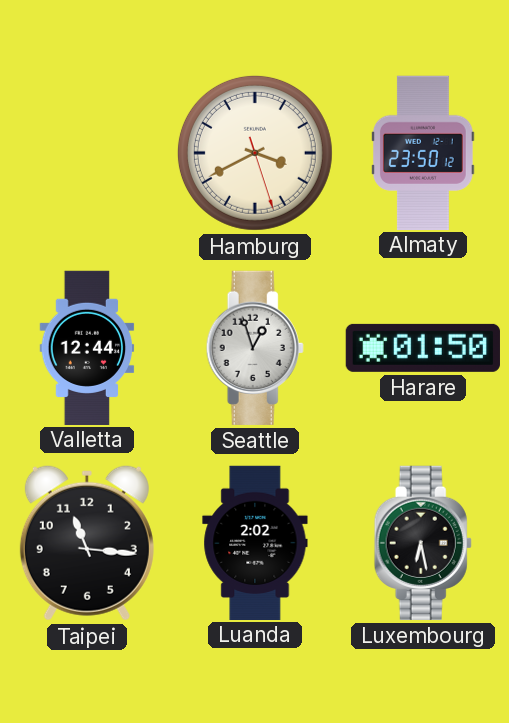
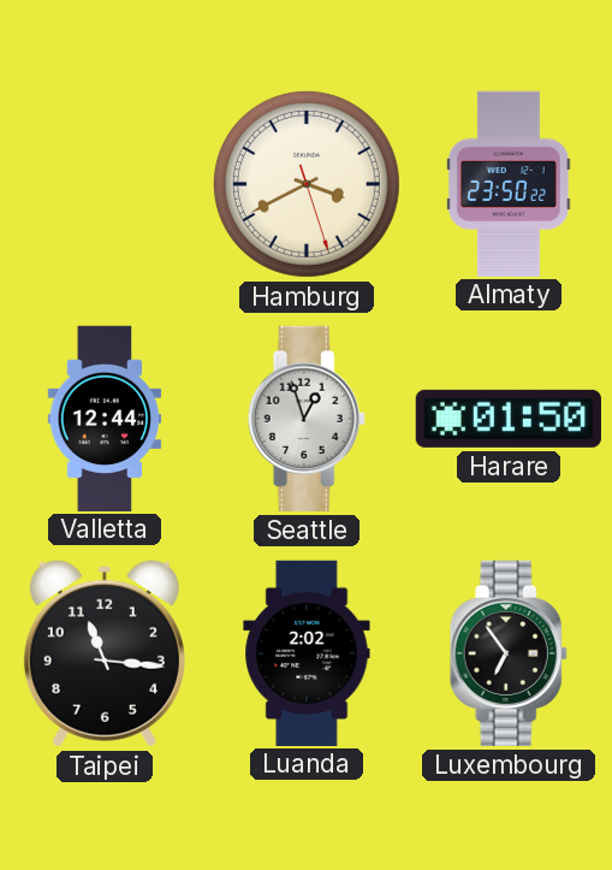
Almaty: 23:50:12 -> 23:50:22
Luxembourg: 6:28 -> 6:54
